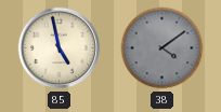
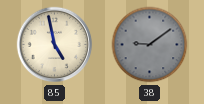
38: 4:09 -> 9:09
